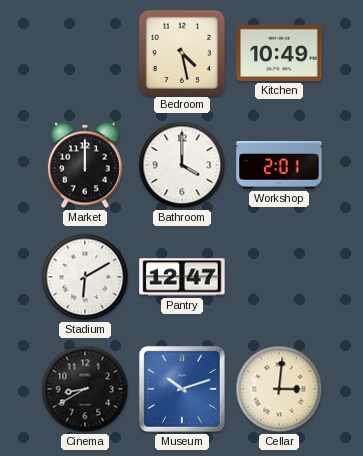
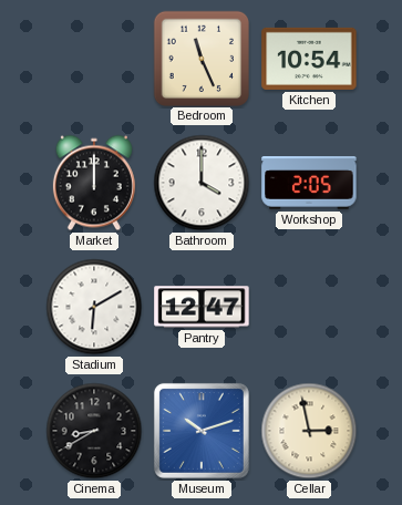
Bedroom: 4:28 -> 11:26
Kitchen: 10:49 -> 10:54
Workshop: 2:01 -> 2:05
Cellar: 3:01 -> 2:58
